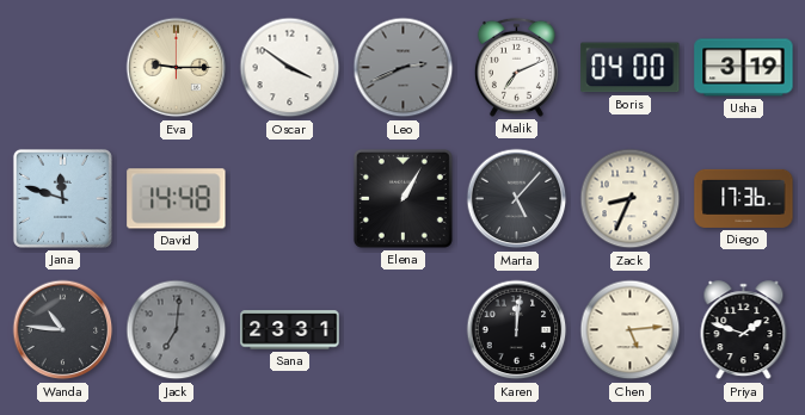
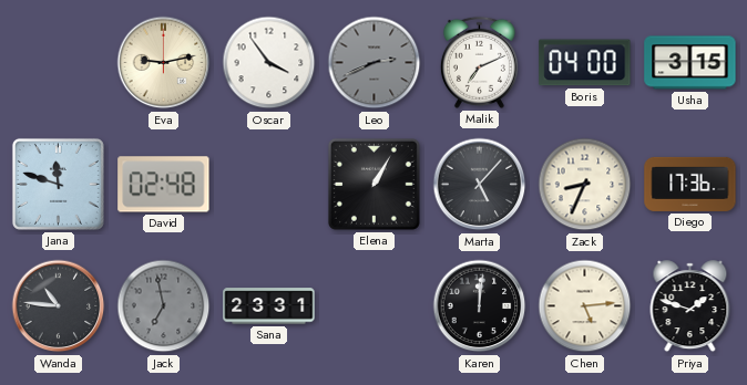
Eva: 9:15 -> 9:13
Oscar: 3:51 -> 3:54
Usha: 3:19 -> 3:15
David: 14:48 -> 02:48
Jack: 7:01 -> 6:58
